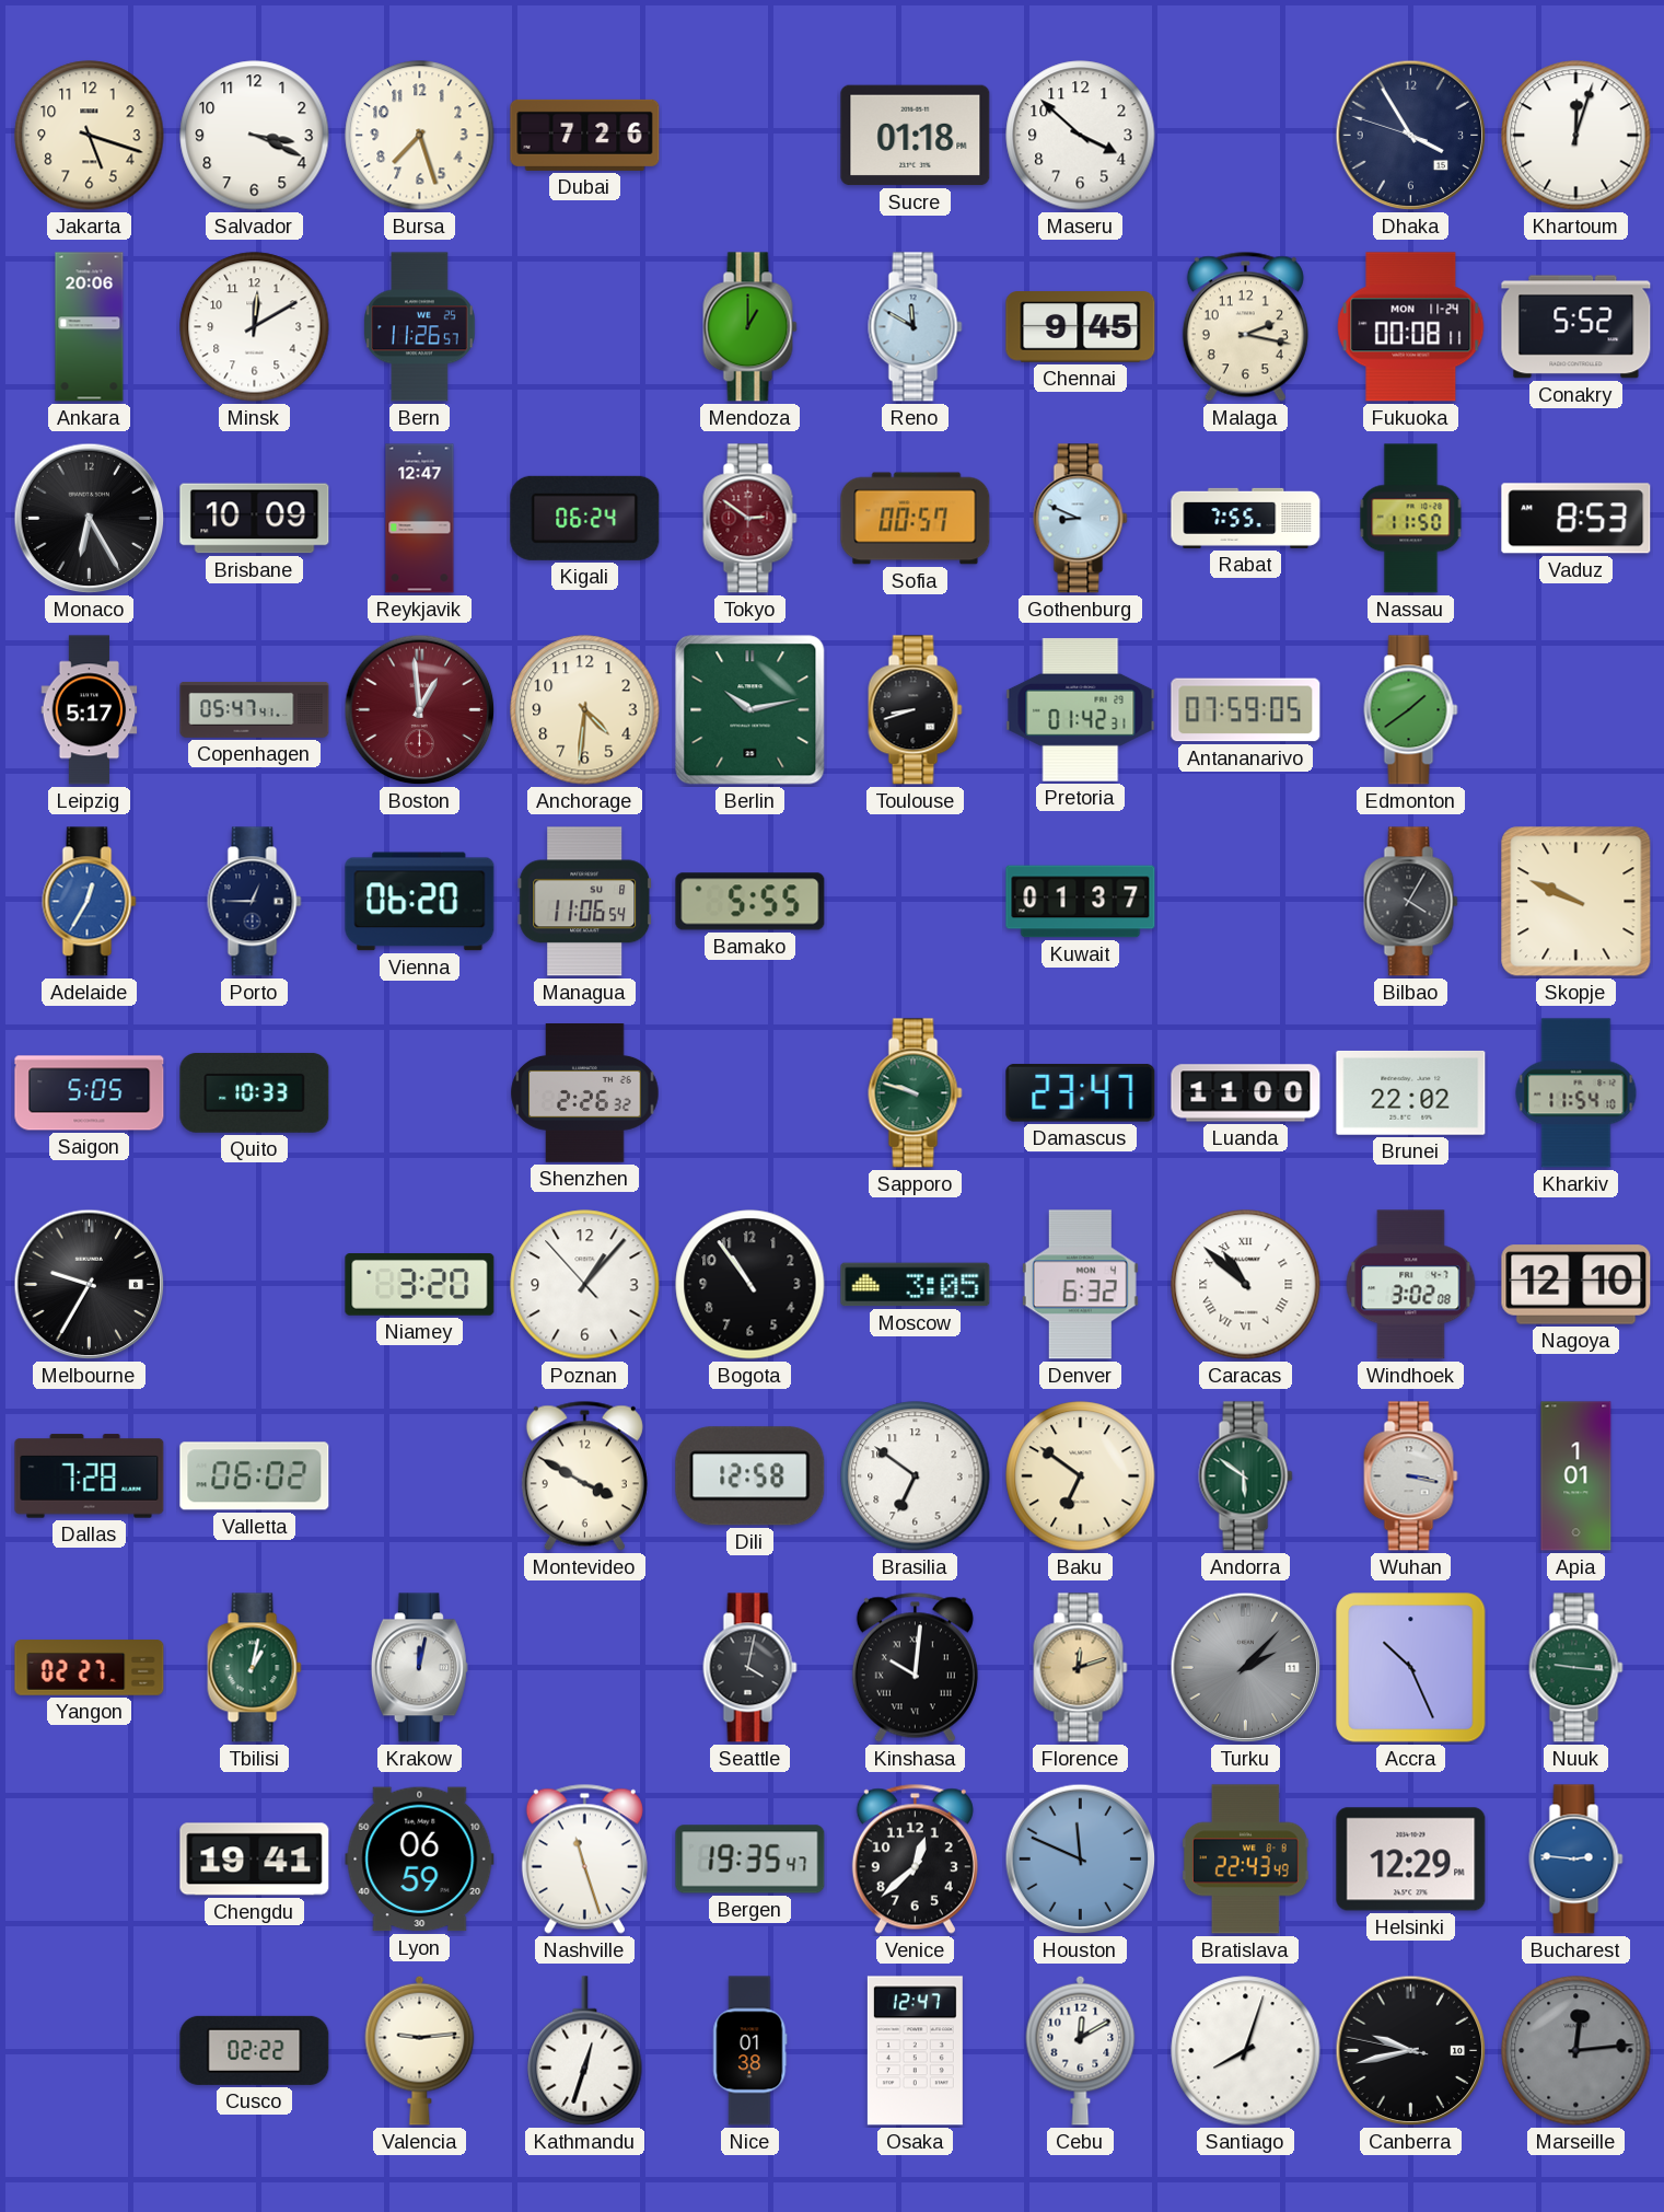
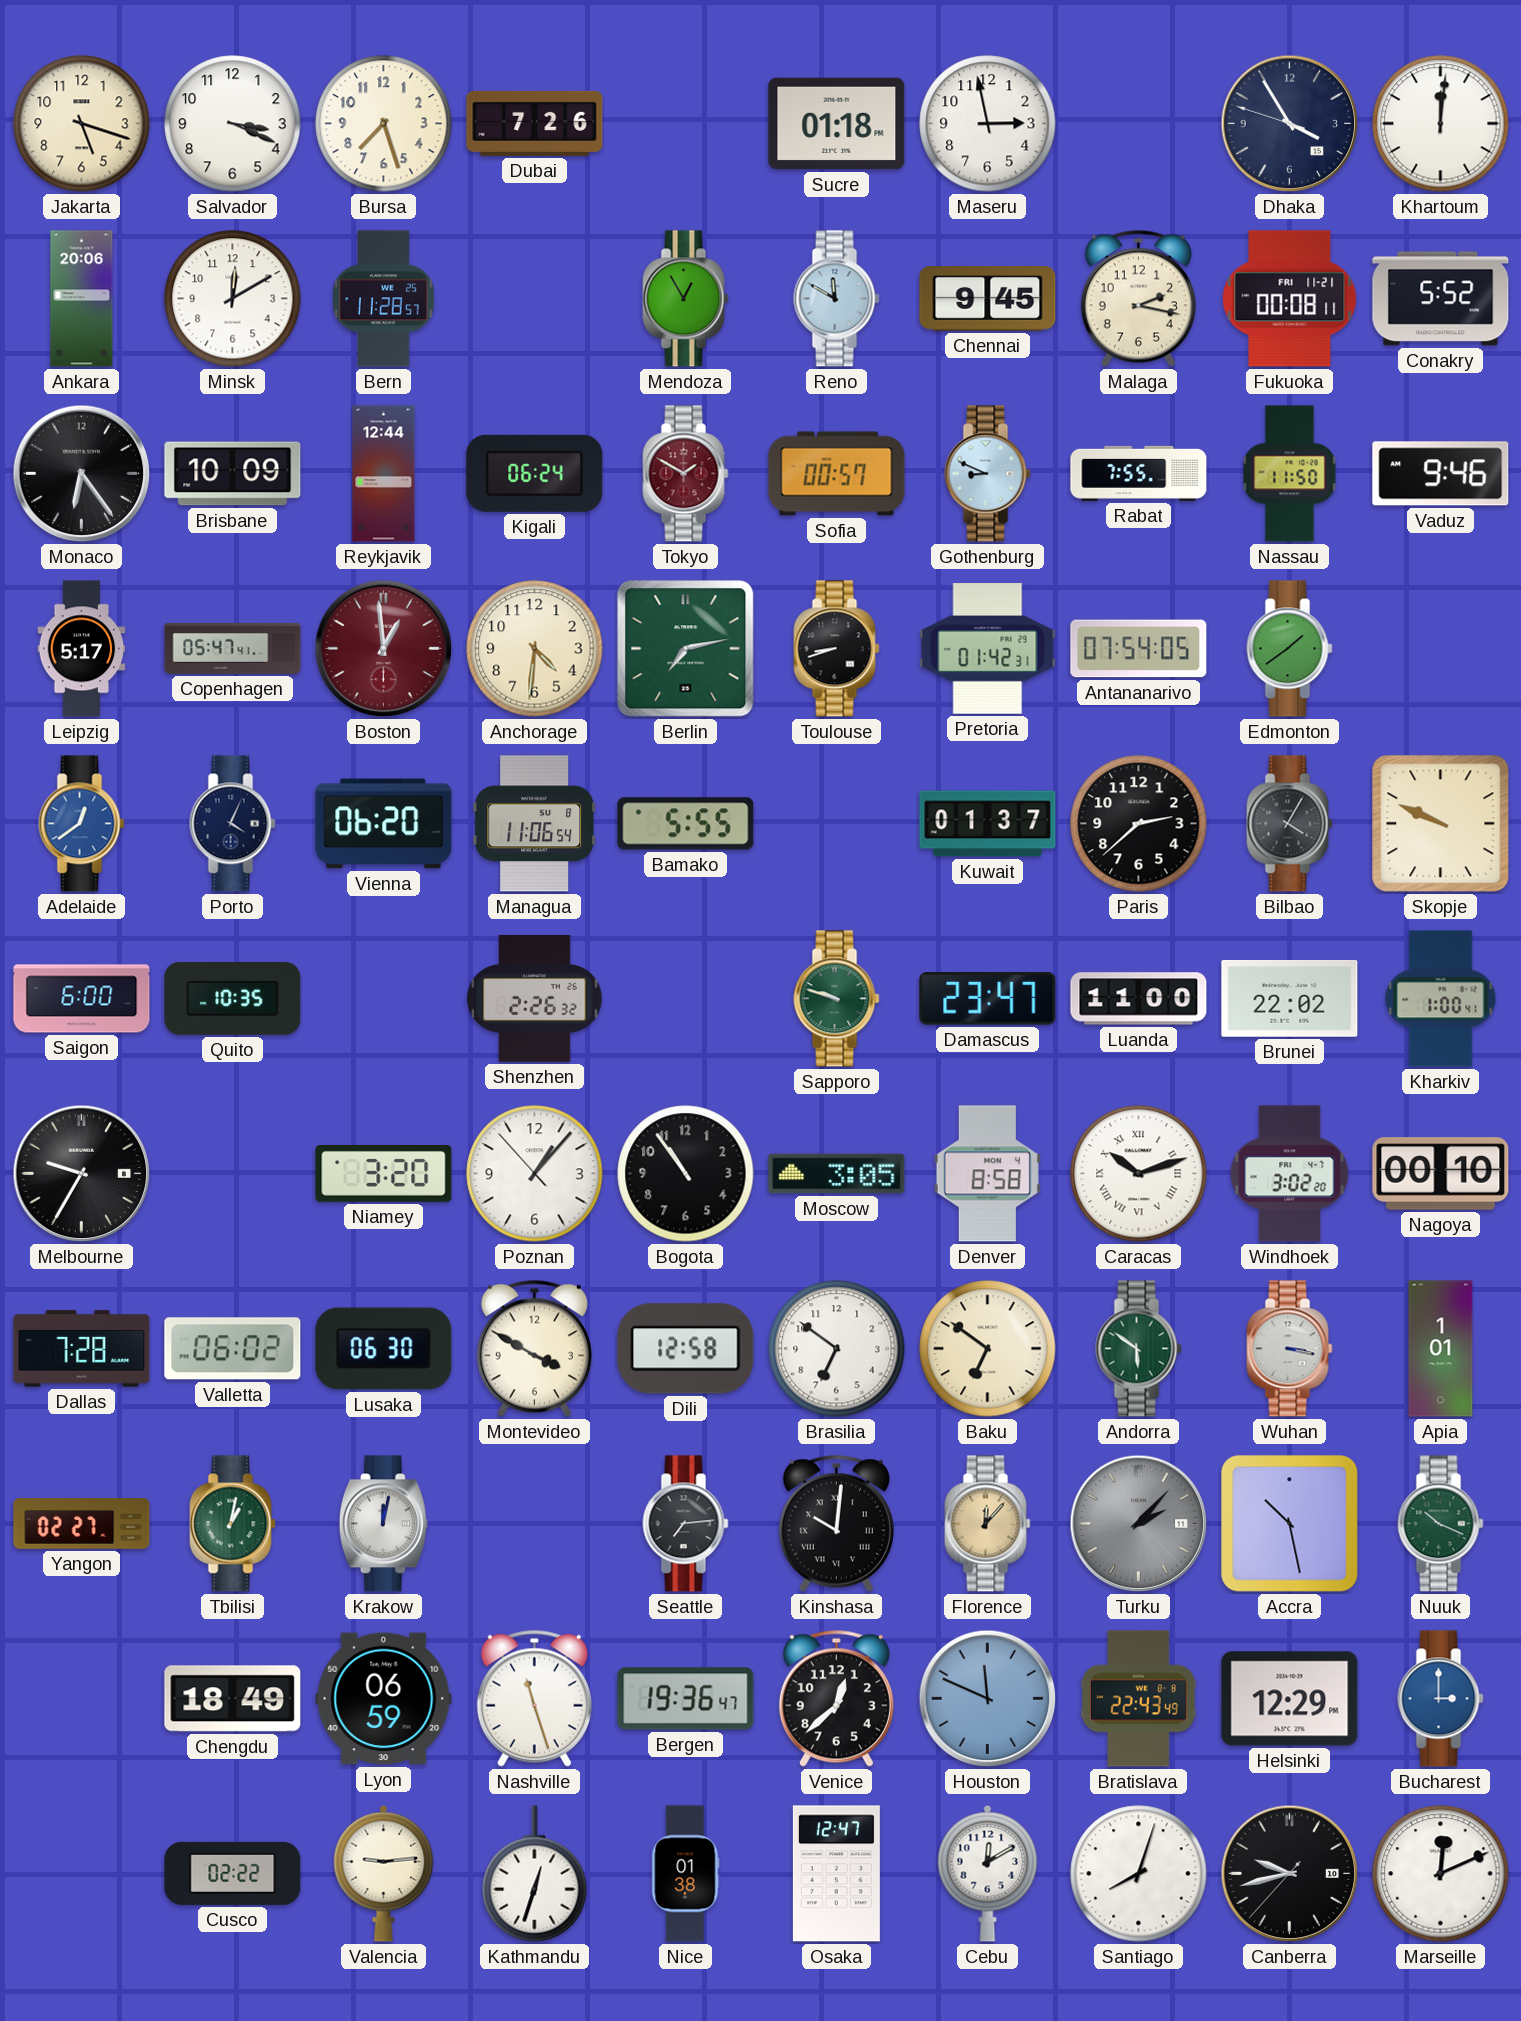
Maseru: 3:52 -> 2:58
Khartoum: 12:03 -> 12:01
Bern: 11:26 -> 11:28
Mendoza: 1:00 -> 12:55
Fukuoka date: MON 11-24 -> FRI 11-21
Monaco: 6:25 -> 6:24
Reykjavik: 12:47 -> 12:44
Tokyo: 2:51 -> 1:50
Vaduz: 8:53 -> 9:46
Berlin: 10:13 -> 7:13
Antananarivo: 07:59 -> 07:54
Adelaide: 12:35 -> 12:39
Porto: 12:45 -> 4:04
Paris: none -> 2:38
Saigon: 5:05 -> 6:00
Quito: 10:33 -> 10:35
Kharkiv: 11:54 -> 1:00
Denver: 6:32 -> 8:58
Caracas: 10:52 -> 10:12
Windhoek: 3:02:08 -> 3:02:20
Nagoya: 12:10 -> 00:10
Lusaka: none -> 06:30
Seattle: 4:02 -> 7:14
Florence: 12:12 -> 12:07
Accra: 10:26 -> 10:28
Nuuk: 9:16 -> 10:19
Chengdu: 19:41 -> 18:49
Bergen: 19:35 -> 19:36
Bucharest: 2:46 -> 3:00
Canberra: 9:42:47 -> 9:42:37
Marseille: 12:14 -> 12:11
Marseille dial: grey -> white
